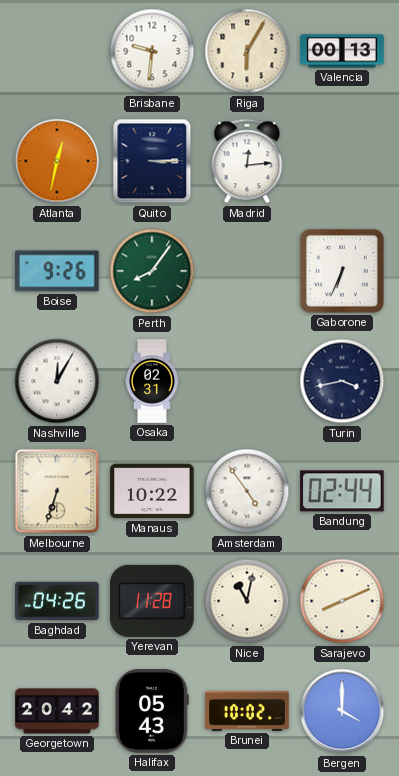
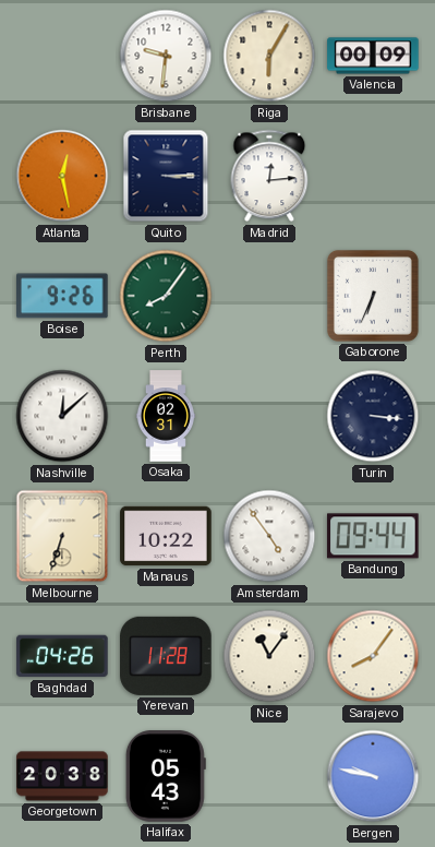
Valencia: 00:13 -> 00:09
Atlanta: 12:32 -> 12:28
Nashville: 12:05 -> 12:08
Turin: 3:43 -> 3:16
Bandung: 02:44 -> 09:44
Nice: 11:02 -> 11:06
Sarajevo: 8:11 -> 8:06
Georgetown: 20:42 -> 20:38
Brunei: 10:02 -> none
Bergen: 4:00 -> 9:47
